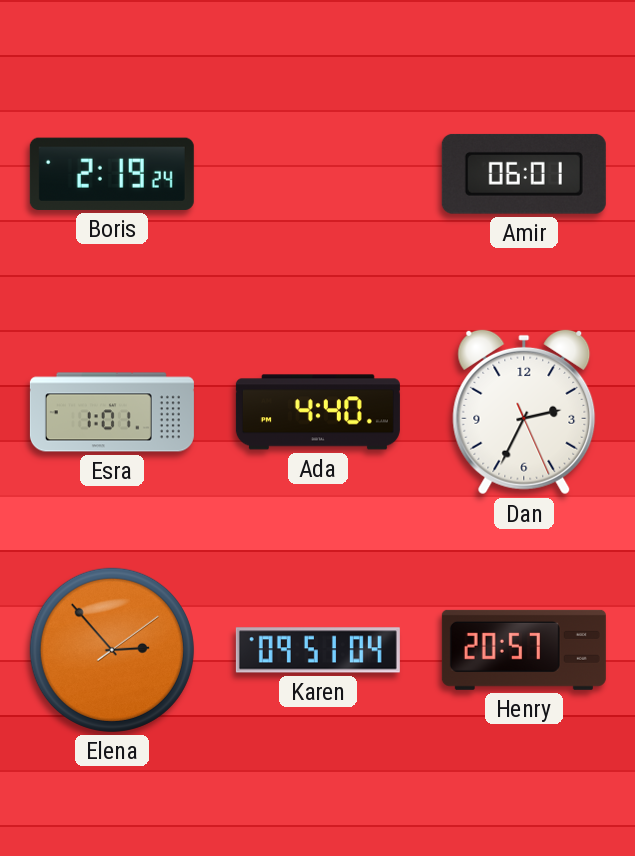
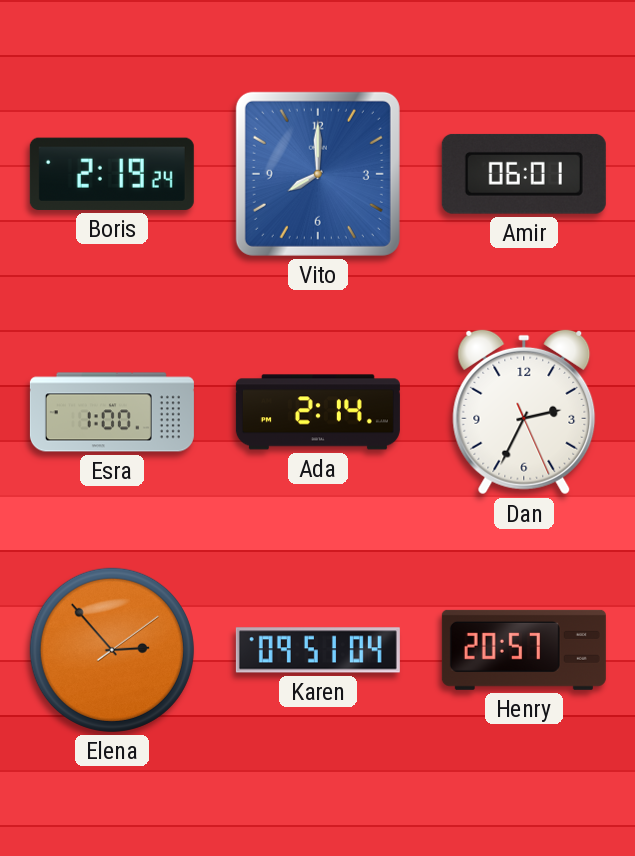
Vito: none -> 8:00
Esra: 1:01 -> 1:00
Ada: 4:40 -> 2:14
